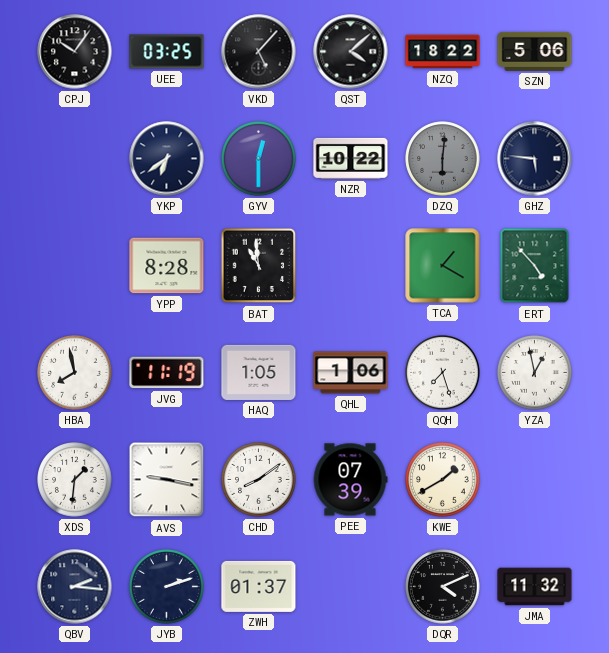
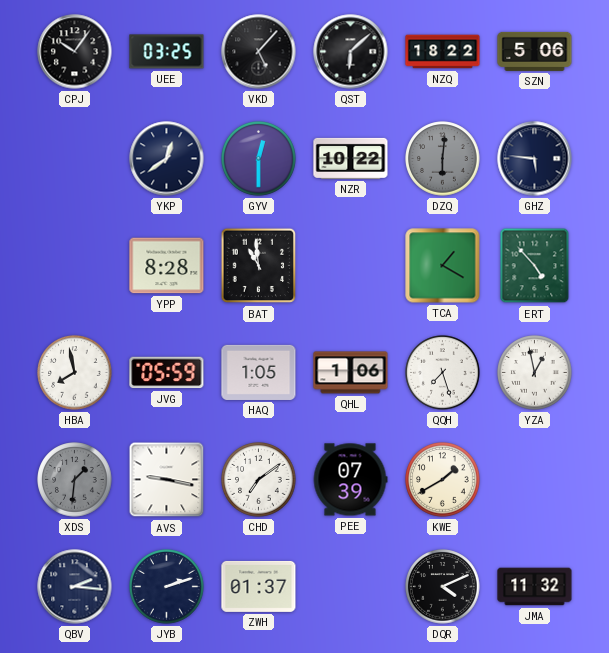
QST: 4:08 -> 6:08
YKP: 6:39 -> 12:39
JVG: 11:19 -> 05:59
XDS dial: white -> grey
CHD: 8:09 -> 7:09
